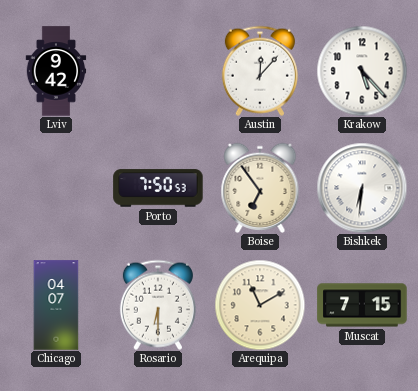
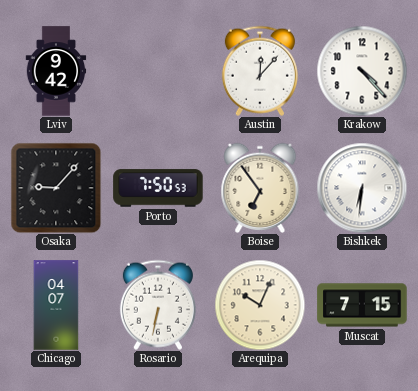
Krakow: 5:23 -> 4:23
Osaka: none -> 9:07
Rosario: 6:30 -> 6:32
Arequipa: 11:10 -> 10:04
